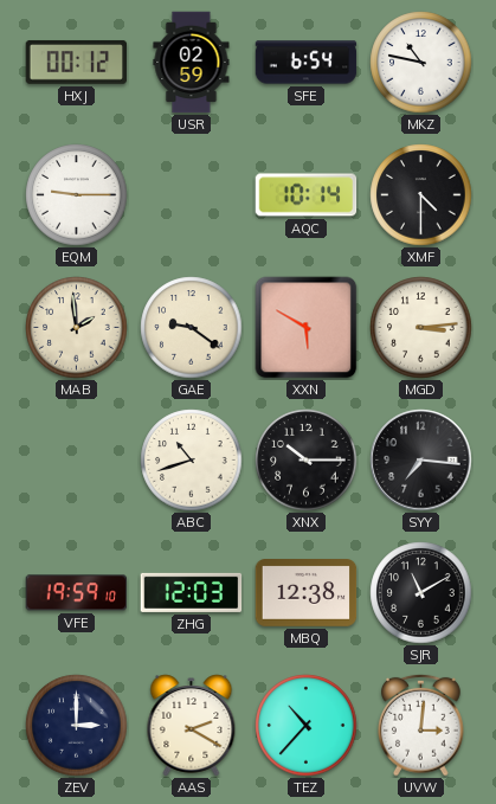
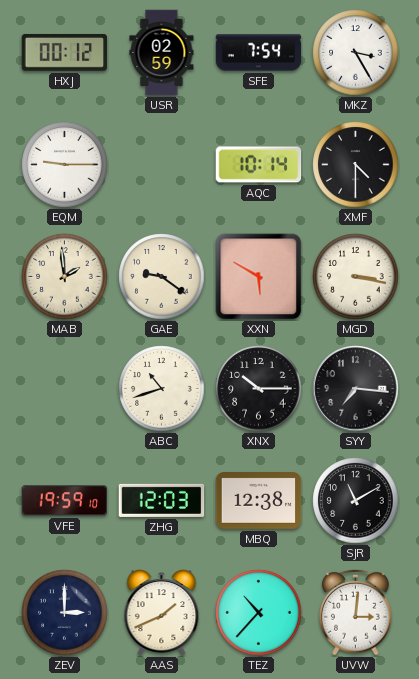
SFE: 6:54 -> 7:54
MKZ: 10:47 -> 3:25
MGD: 3:14 -> 3:17
AAS: 2:20 -> 1:41
